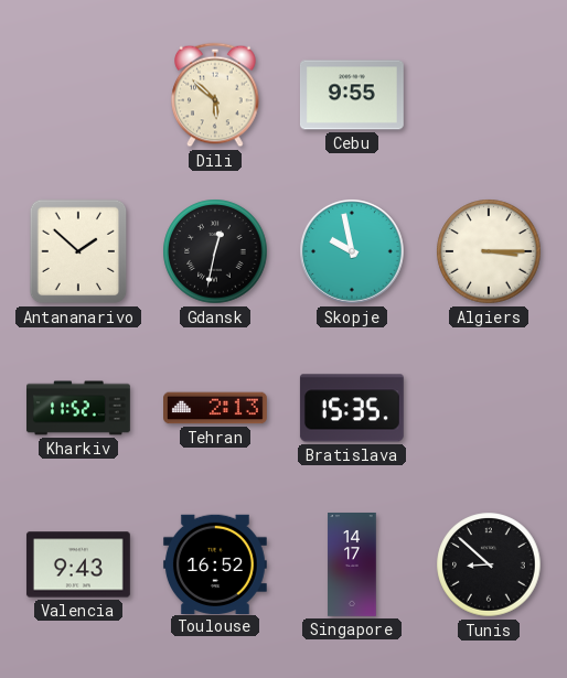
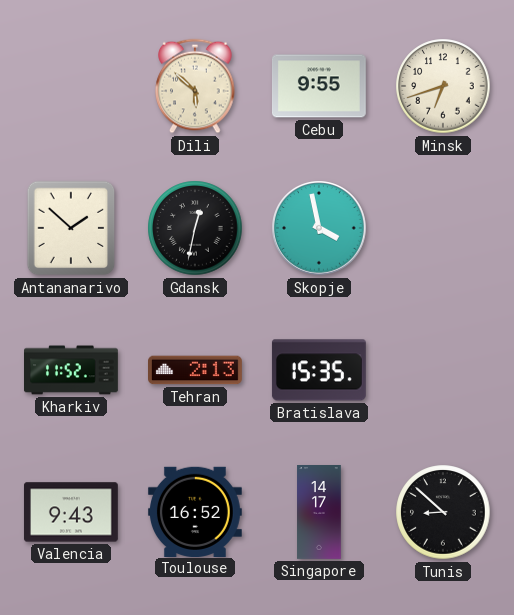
Minsk: none -> 6:42
Skopje: 9:58 -> 3:58
Algiers: 3:15 -> none
